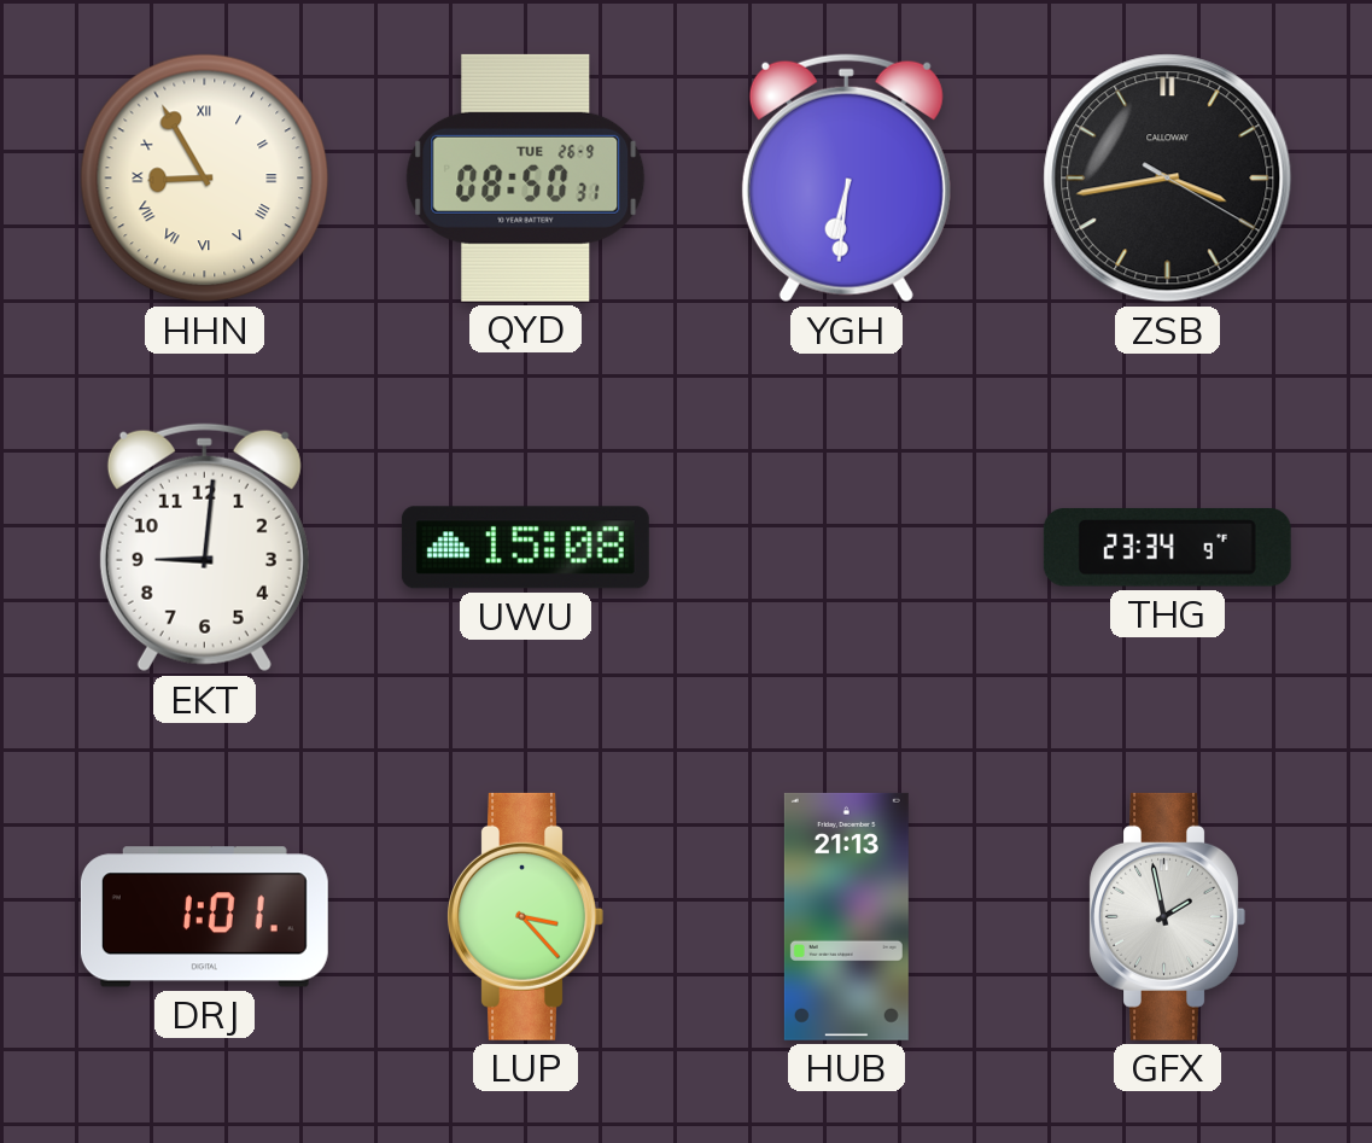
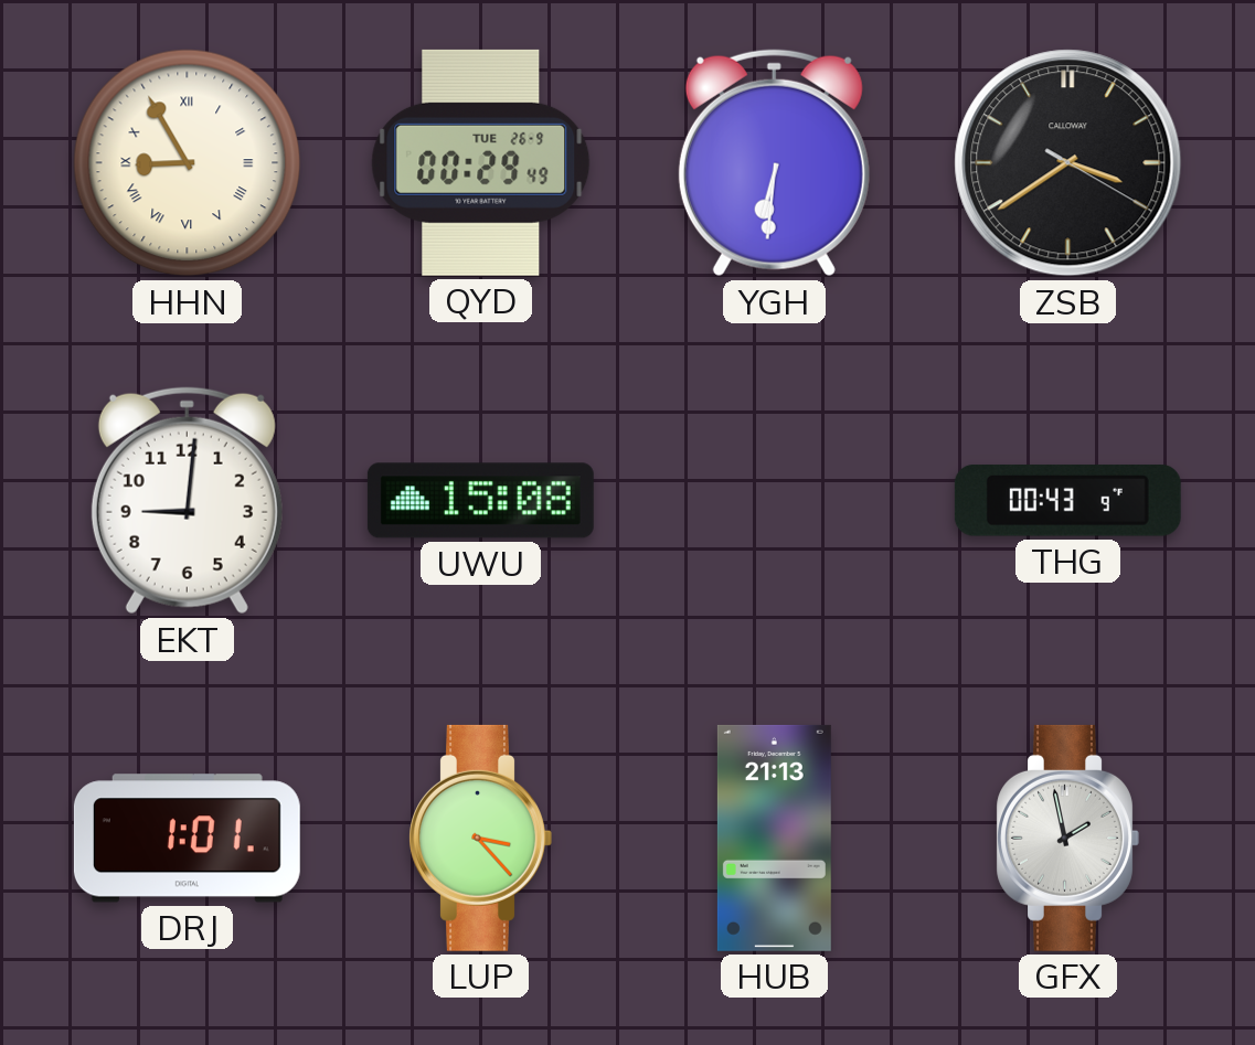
QYD: 08:50 -> 00:29
ZSB: 3:43 -> 3:39
THG: 23:34 -> 00:43
